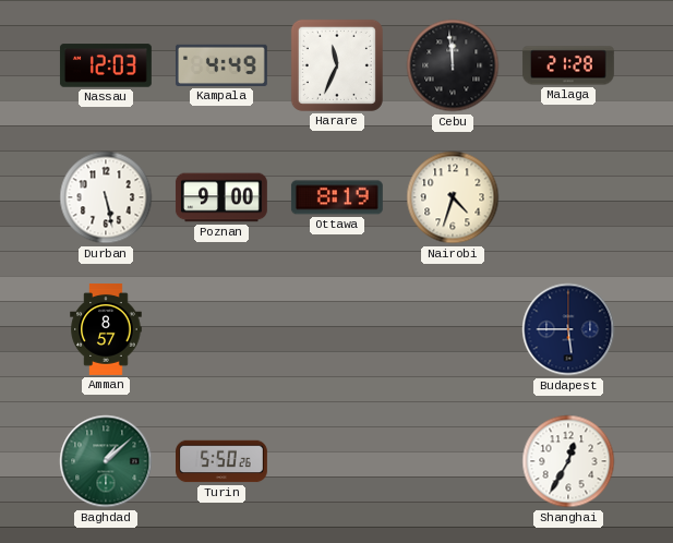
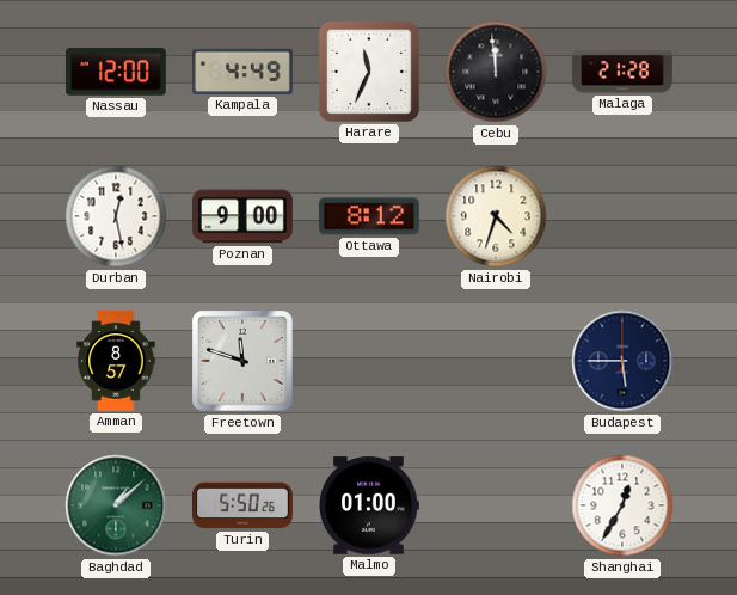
Nassau: 12:03 -> 12:00
Durban: 5:28 -> 12:28
Ottawa: 8:19 -> 8:12
Freetown: none -> 11:48
Malmo: none -> 01:00
